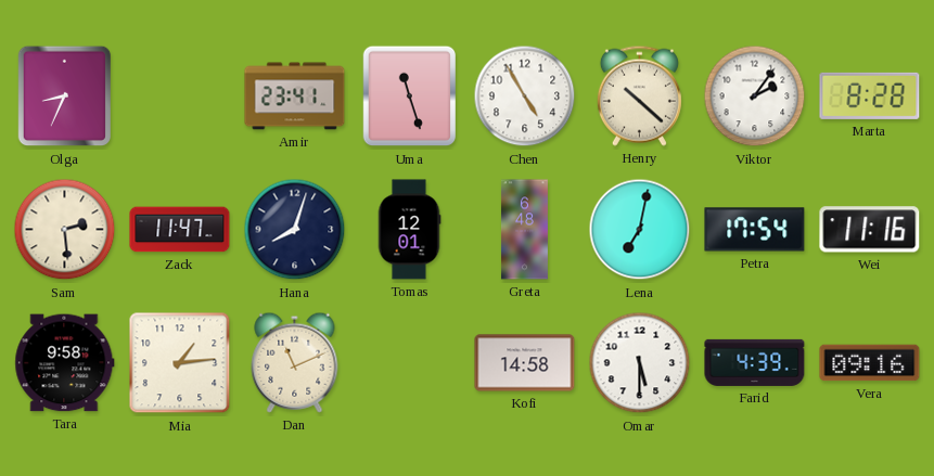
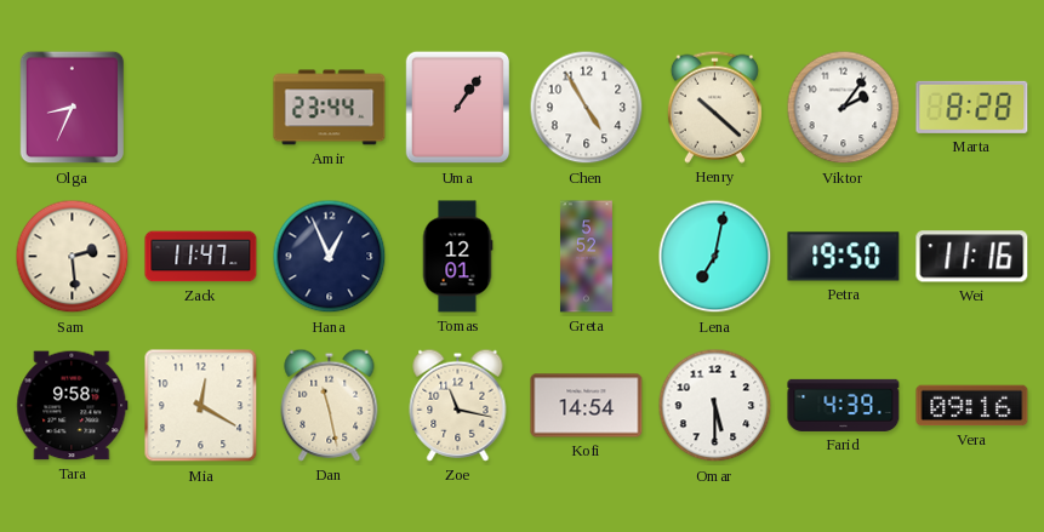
Amir: 23:41 -> 23:44
Uma: 11:27 -> 1:06
Hana: 8:03 -> 12:56
Greta: 6:48 -> 5:52
Petra: 17:54 -> 19:50
Mia: 1:14 -> 12:20
Dan: 11:11 -> 11:28
Zoe: none -> 11:17
Kofi: 14:58 -> 14:54
